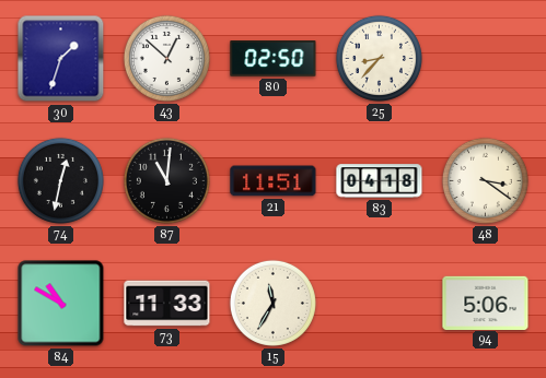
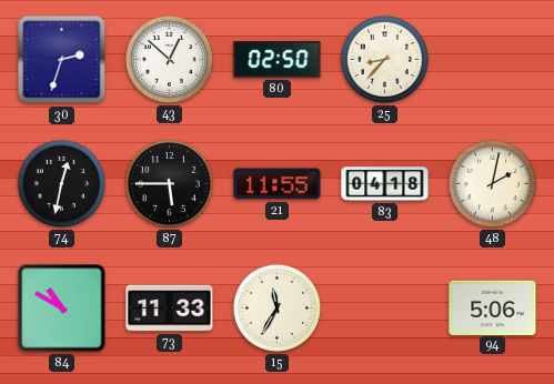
30: 1:33 -> 2:33
87: 11:01 -> 5:45
21: 11:51 -> 11:55
48: 3:21 -> 2:02
